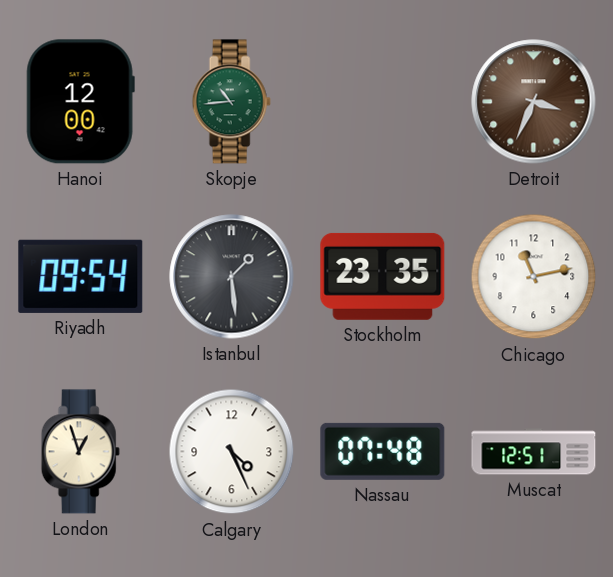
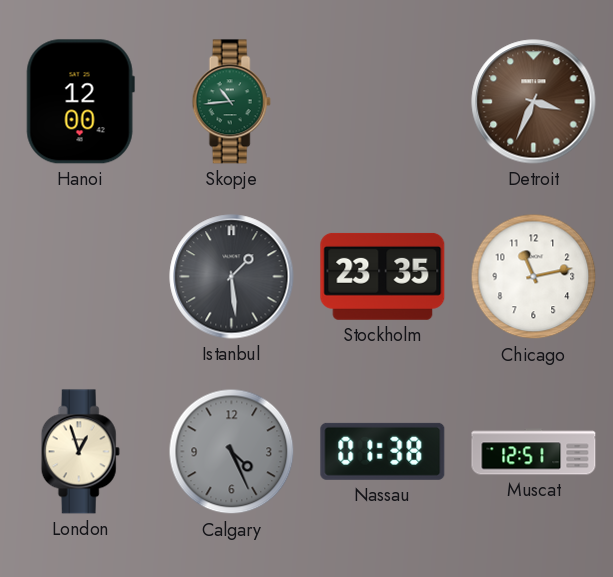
Riyadh: 09:54 -> none
Calgary dial: white -> grey
Nassau: 07:48 -> 01:38
